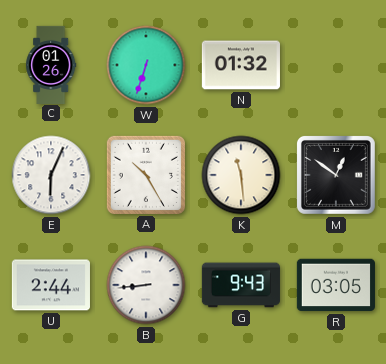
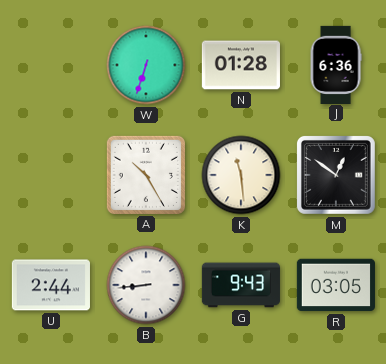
C: 01:26 -> none
N: 01:32 -> 01:28
J: none -> 6:36
E: 6:04 -> none
